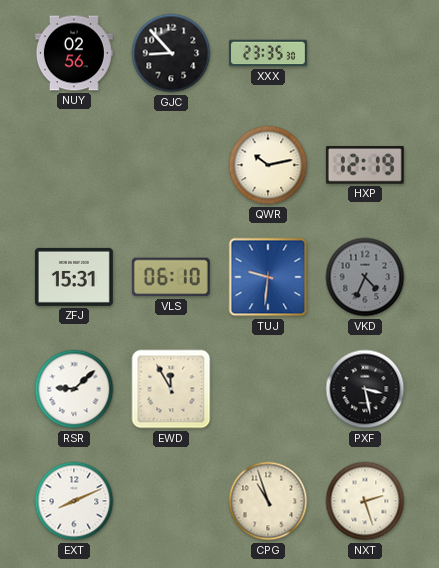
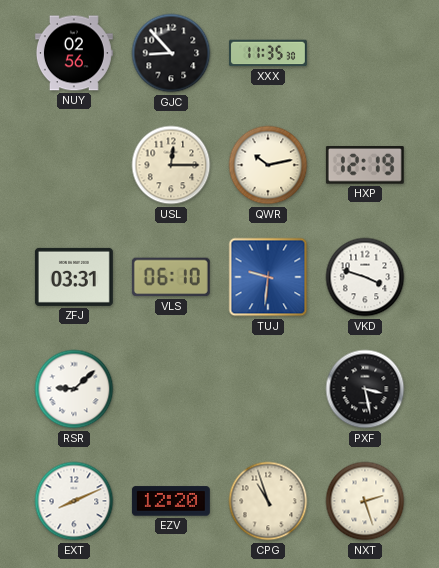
XXX: 23:35 -> 11:35
USL: none -> 12:15
ZFJ: 15:31 -> 03:31
VKD: 4:34 -> 3:48
VKD dial: grey -> white
EWD: 11:55 -> none
EZV: none -> 12:20
